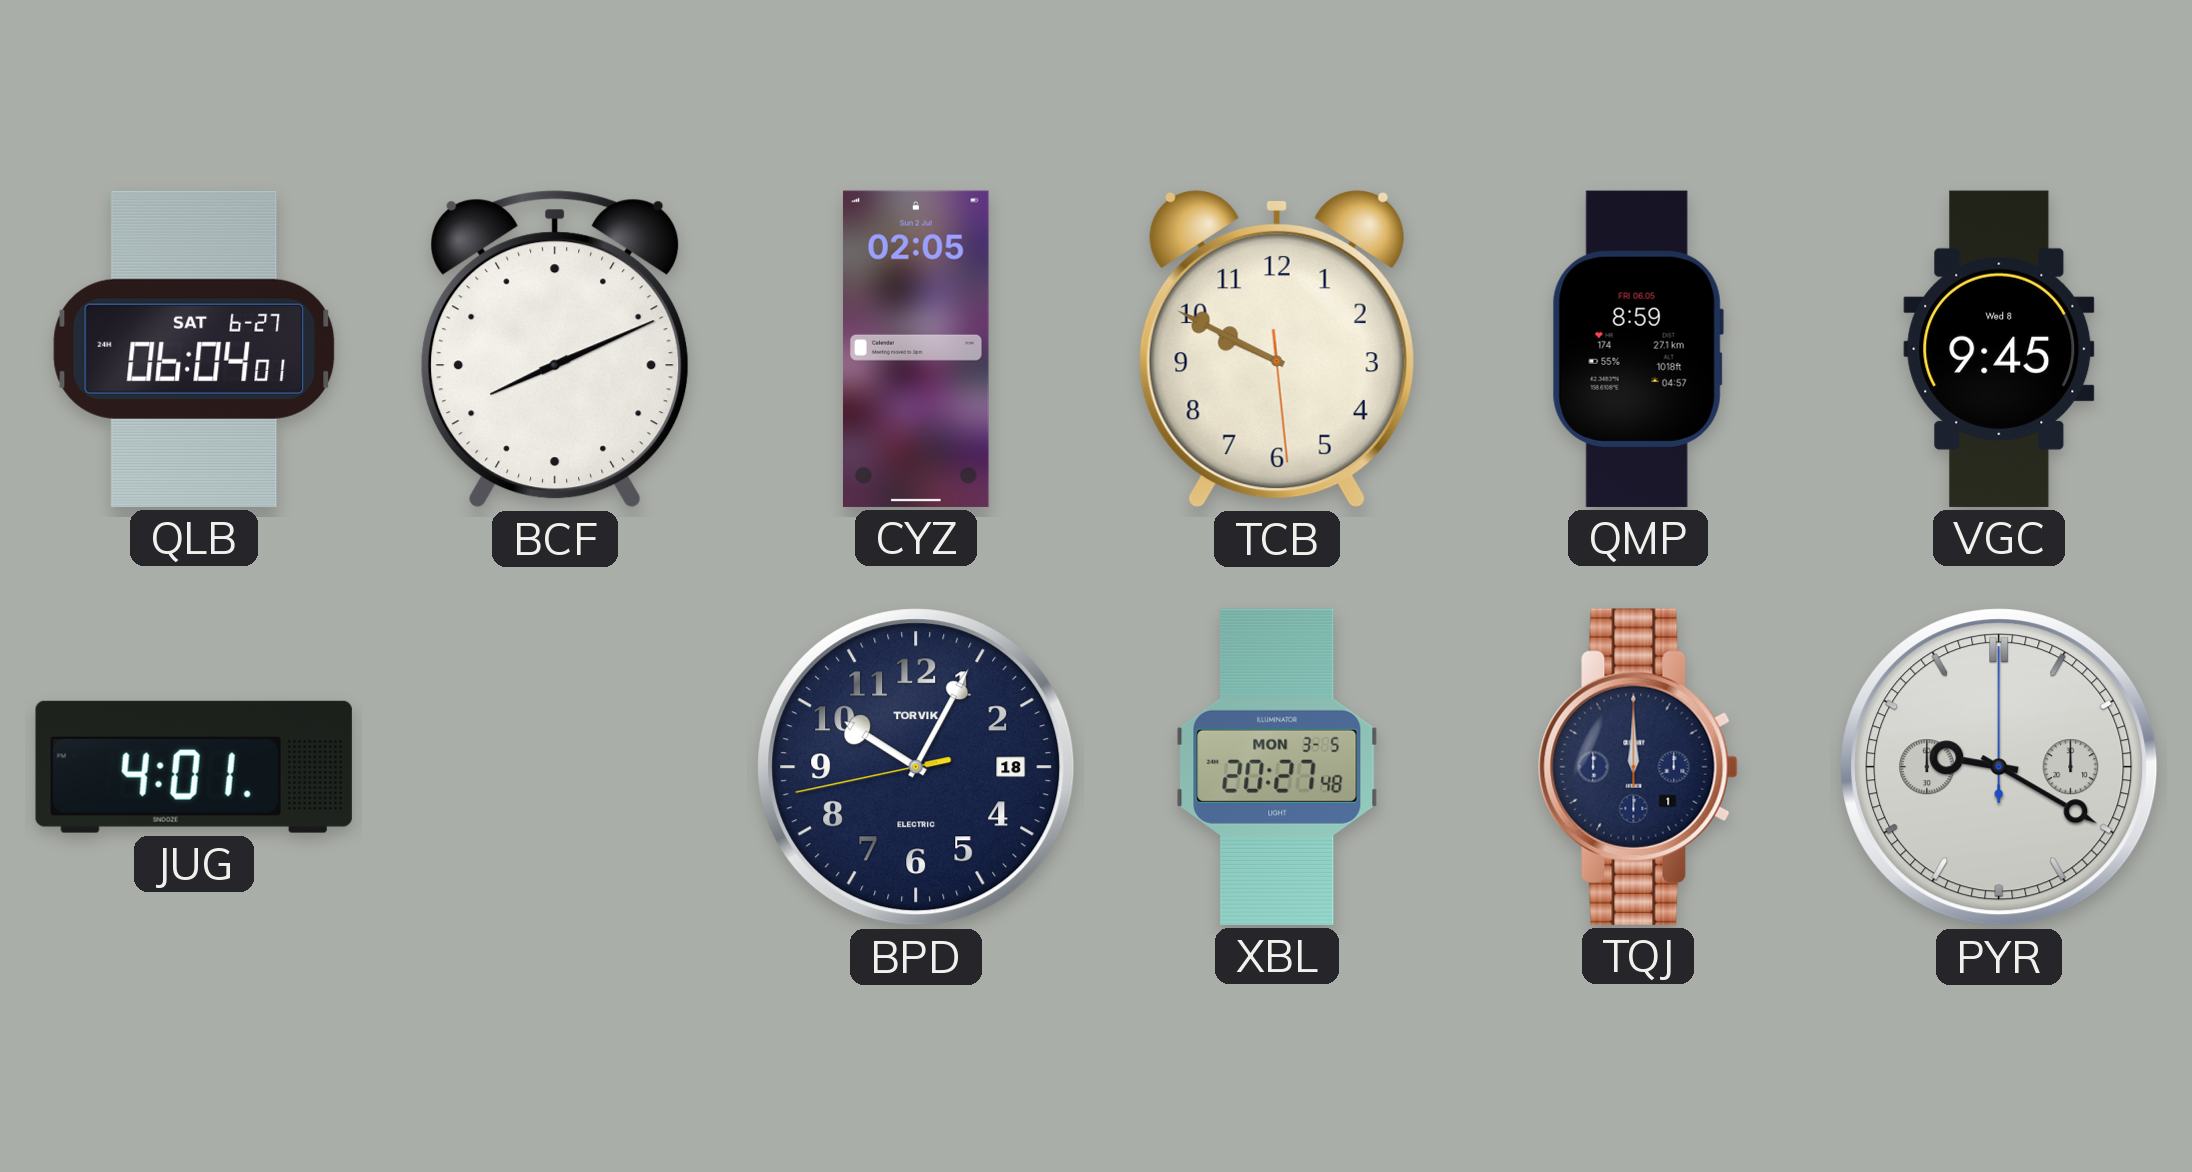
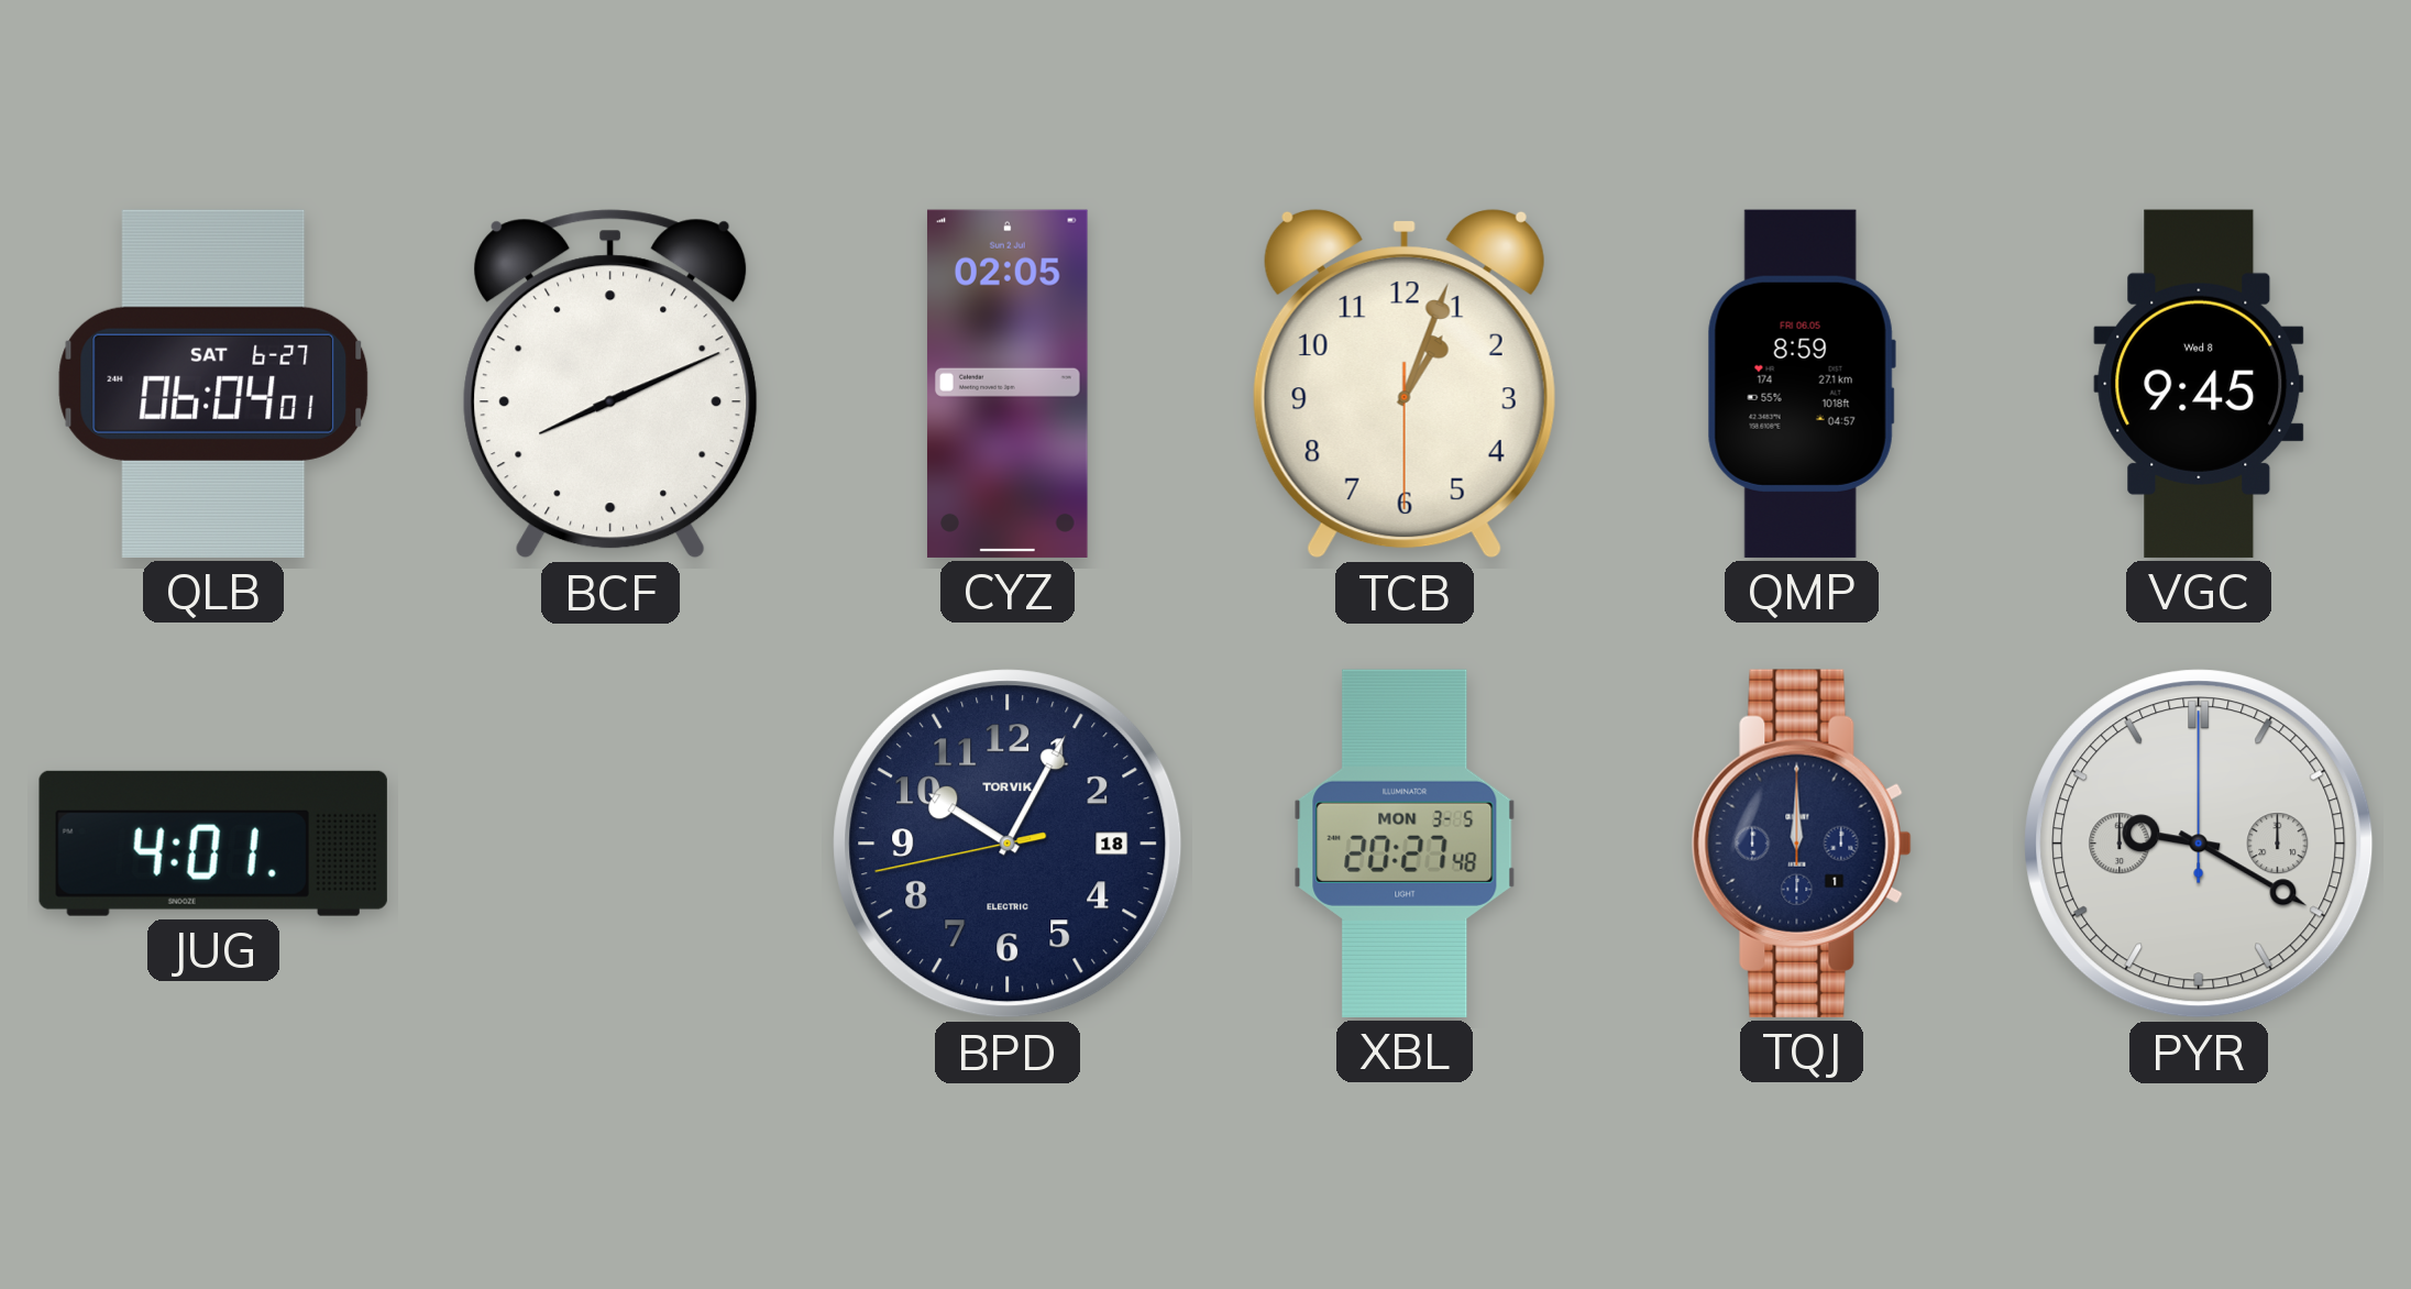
TCB: 9:49 -> 1:03
